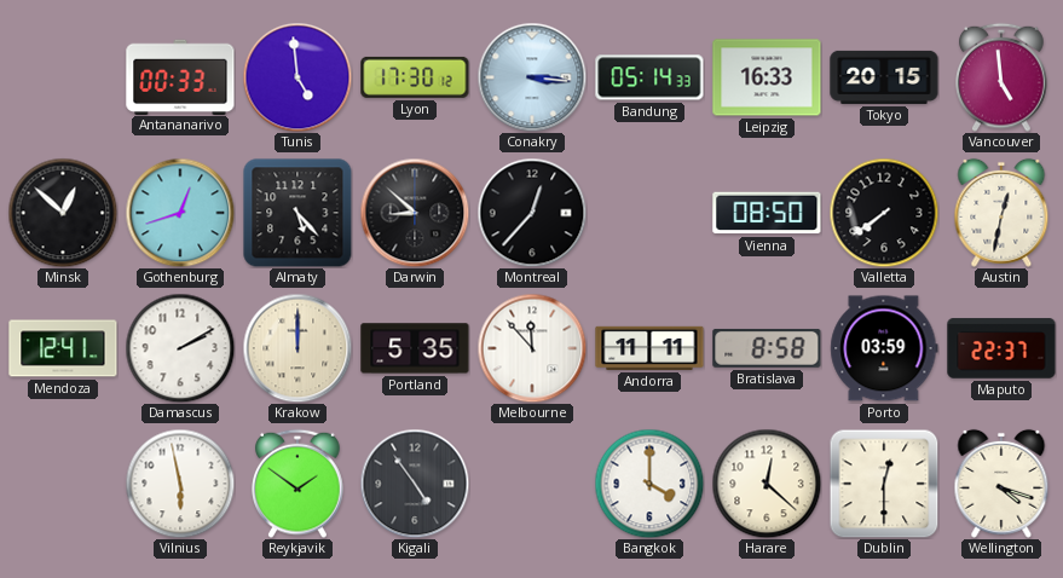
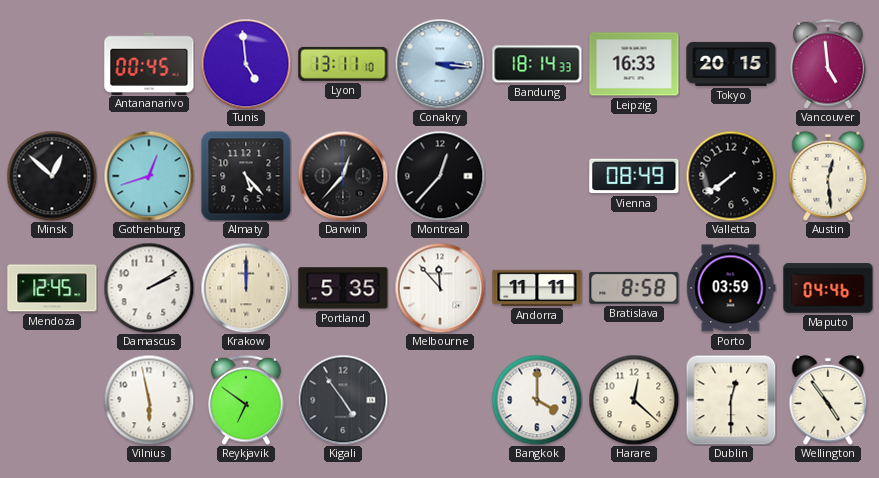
Antananarivo: 00:33 -> 00:45
Lyon: 17:30 -> 13:11
Bandung: 05:14 -> 18:14
Darwin: 8:52 -> 12:37
Vienna: 08:50 -> 08:49
Austin: 12:32 -> 12:29
Mendoza: 12:41 -> 12:45
Maputo: 22:37 -> 04:46
Reykjavik: 1:51 -> 6:51
Wellington: 4:18 -> 4:54
